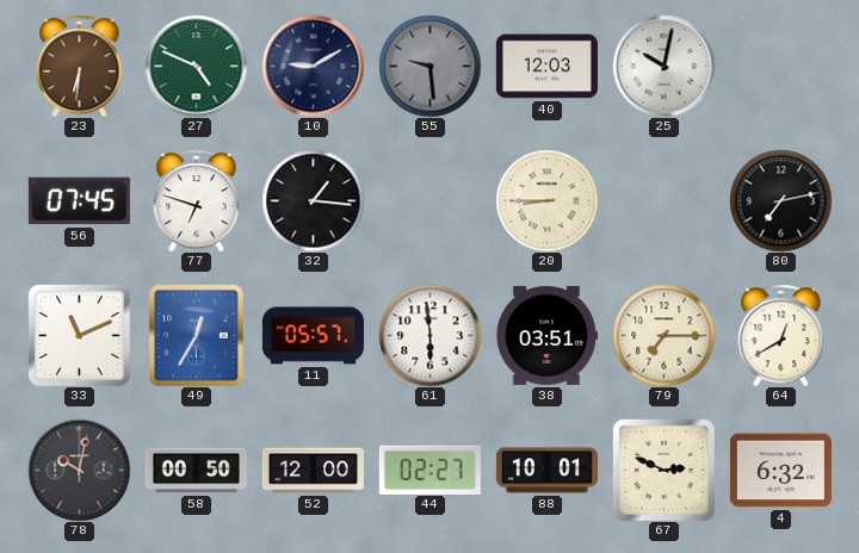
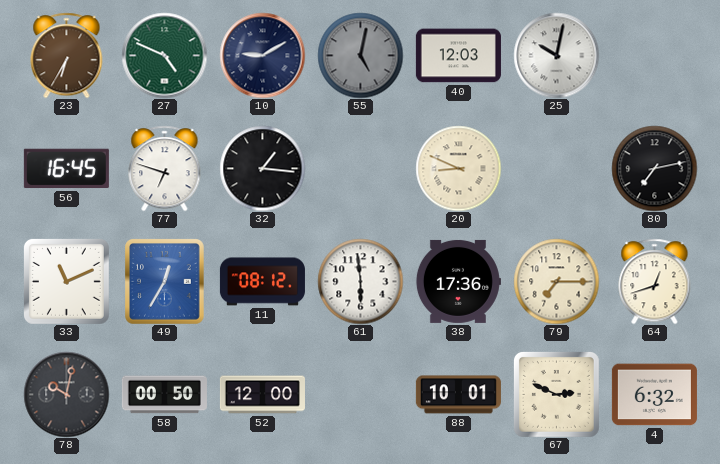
23: 6:31 -> 6:35
55: 9:29 -> 5:02
56: 07:45 -> 16:45
20: 8:45 -> 8:49
11: 05:57 -> 08:12
38: 03:51 -> 17:36
64: 12:40 -> 12:42
44: 02:27 -> none
